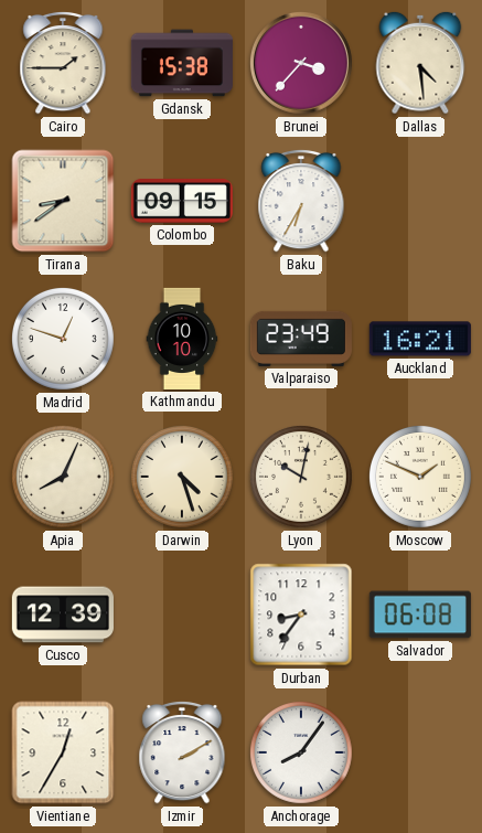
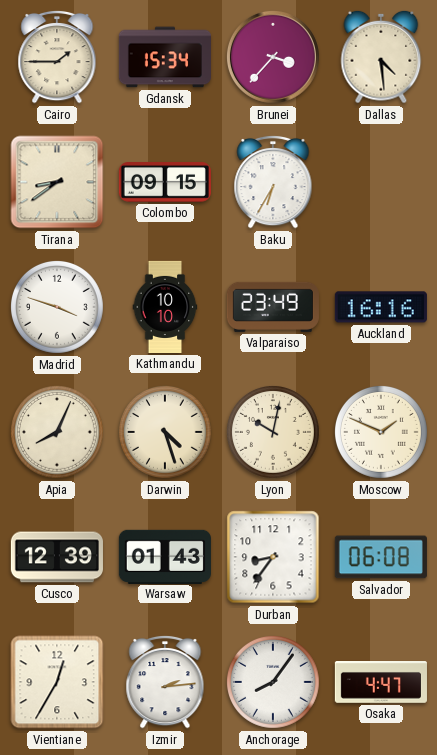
Gdansk: 15:38 -> 15:34
Madrid: 12:48 -> 3:48
Auckland: 16:21 -> 16:16
Warsaw: none -> 01:43
Izmir: 2:10 -> 2:14
Osaka: none -> 4:47
